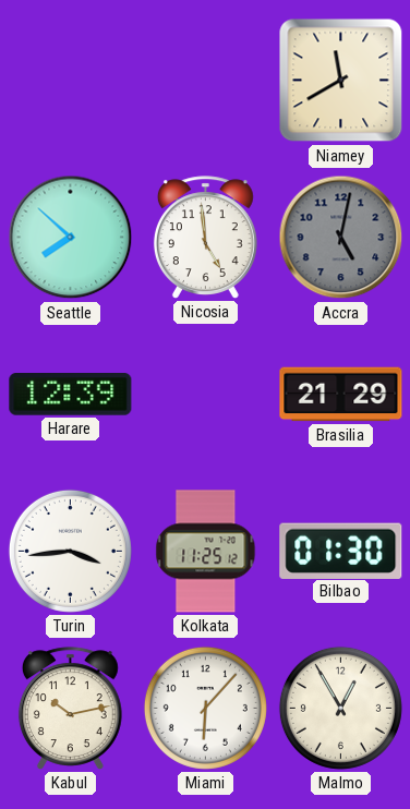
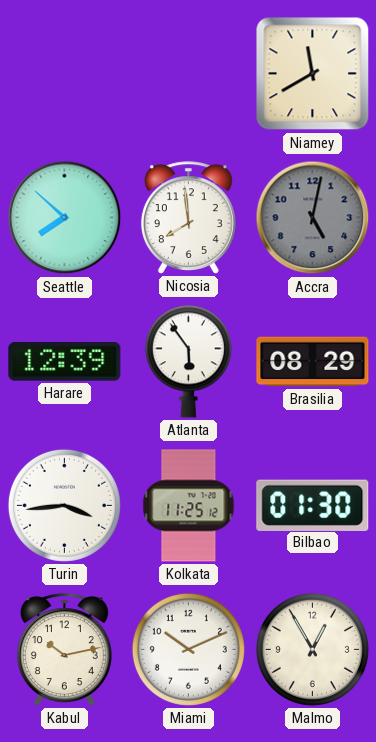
Nicosia: 4:59 -> 7:59
Atlanta: none -> 5:54
Brasilia: 21:29 -> 08:29
Miami: 6:07 -> 10:11
